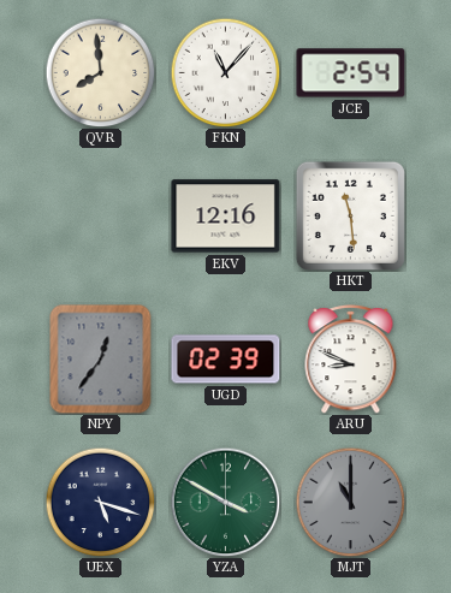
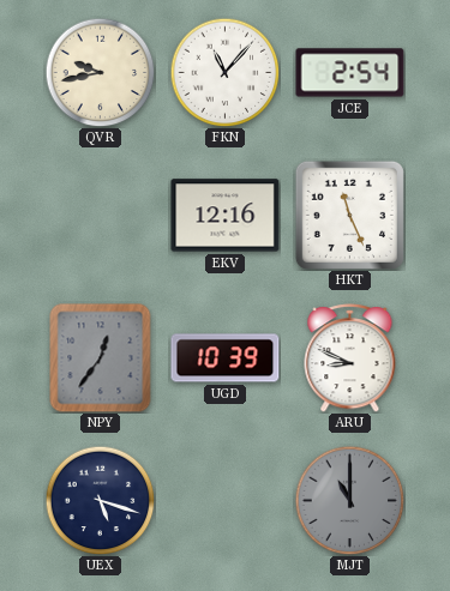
QVR: 7:59 -> 9:43
HKT: 11:29 -> 11:26
UGD: 02:39 -> 10:39
YZA: 3:50 -> none
